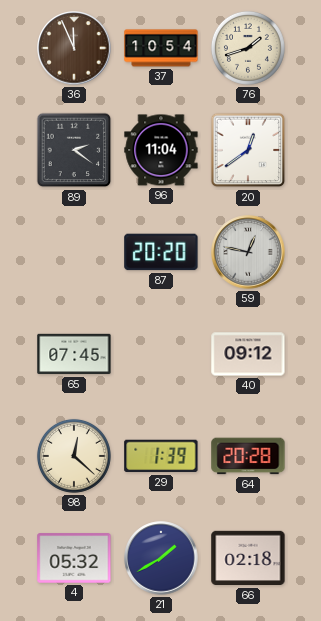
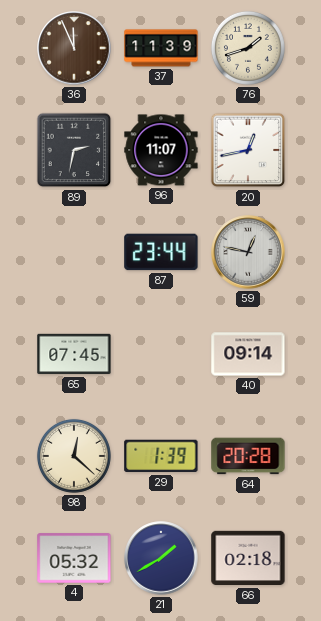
37: 10:54 -> 11:39
89: 2:21 -> 2:32
96: 11:04 -> 11:07
20: 12:39 -> 12:43
87: 20:20 -> 23:44
40: 09:12 -> 09:14
